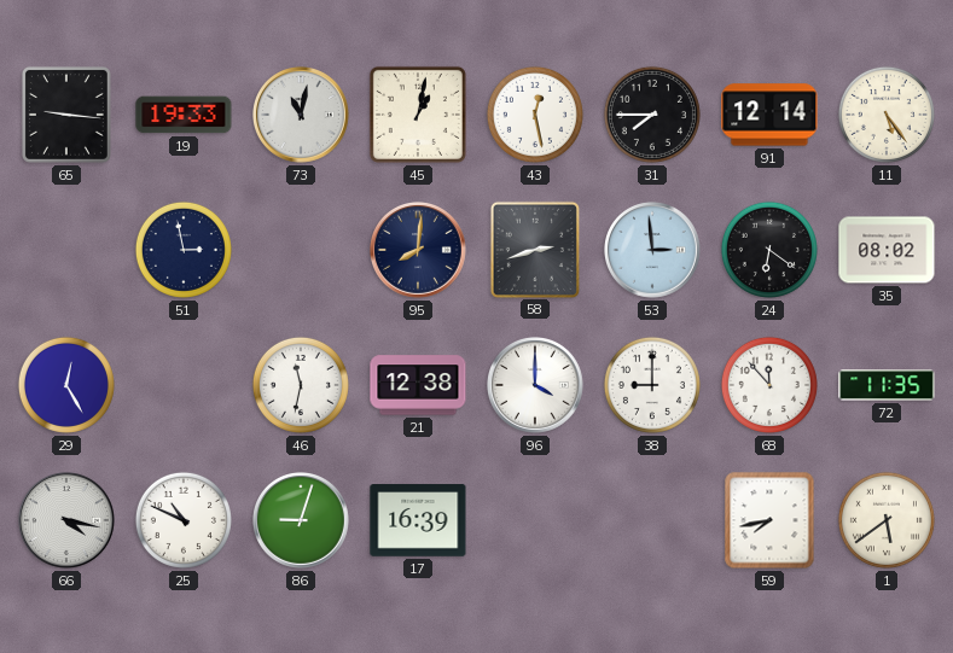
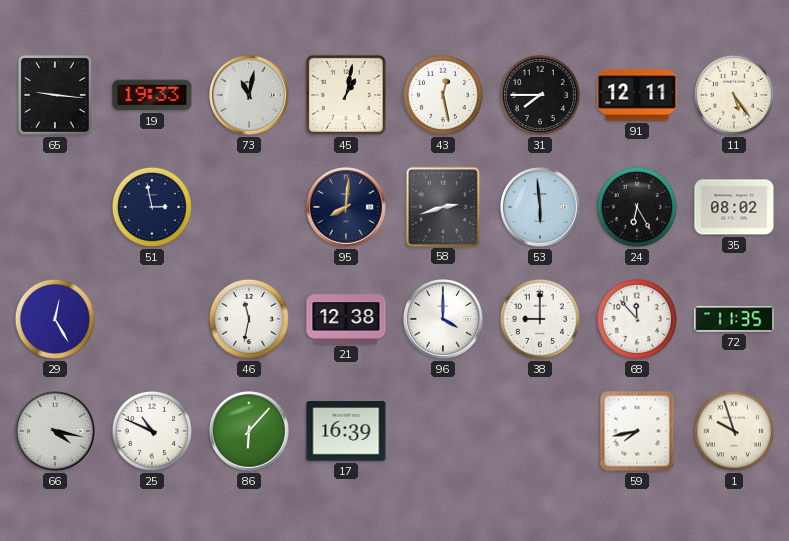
91: 12:14 -> 12:11
53: 2:59 -> 5:59
24: 6:21 -> 6:25
86: 9:03 -> 6:07
1: 5:39 -> 9:57
